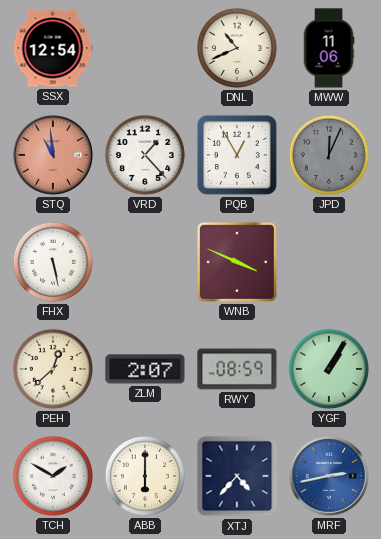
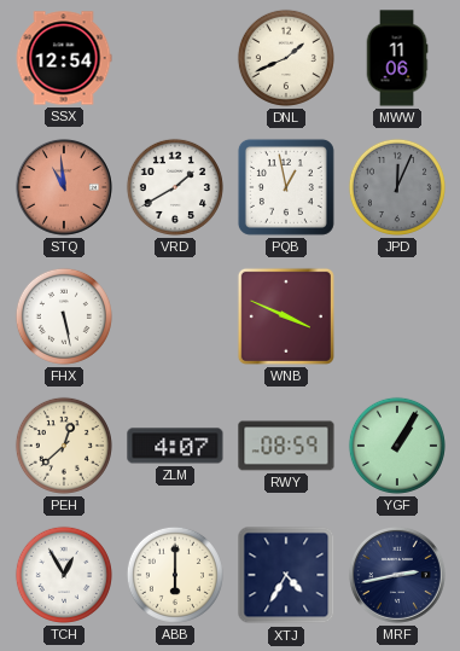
DNL: 10:41 -> 1:41
VRD: 1:23 -> 1:40
PQB: 12:55 -> 12:58
ZLM: 2:07 -> 4:07
TCH: 1:50 -> 12:55
XTJ: 4:37 -> 4:35
MRF dial: blue -> navy
